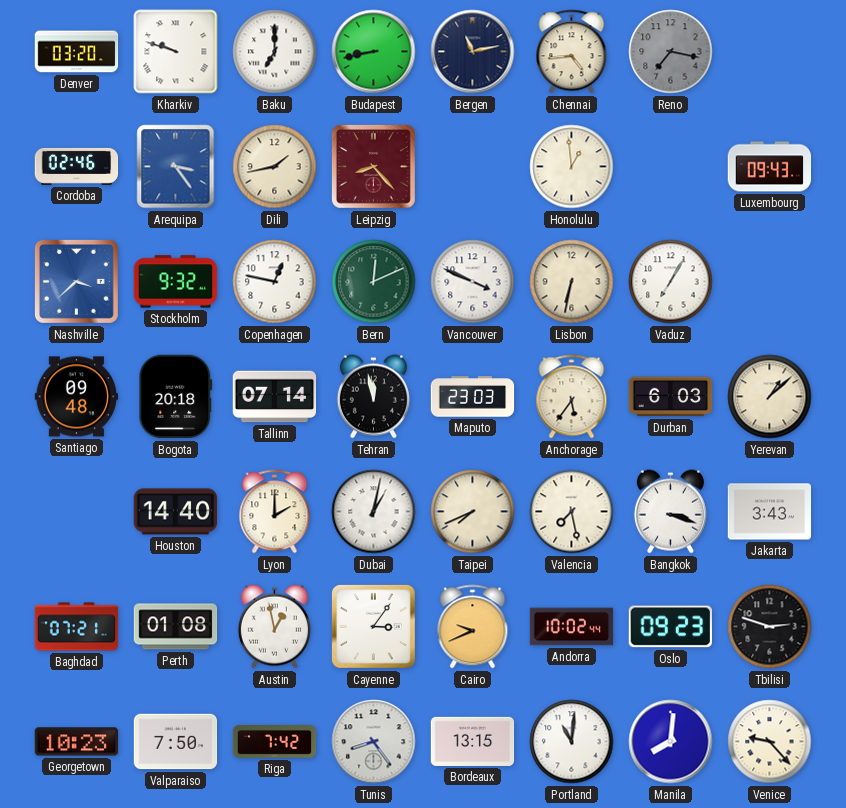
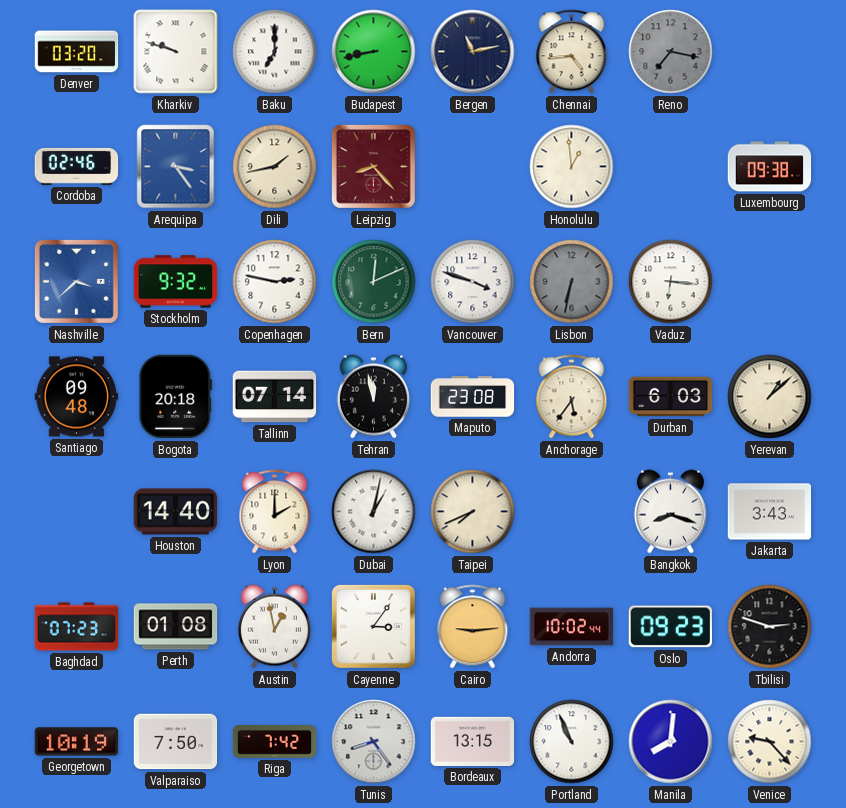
Luxembourg: 09:43 -> 09:38
Copenhagen: 12:47 -> 2:47
Vancouver: 3:49 -> 3:48
Lisbon dial: cream -> grey
Vaduz: 7:05 -> 6:16
Maputo: 23:03 -> 23:08
Valencia: 7:28 -> none
Bangkok: 3:18 -> 8:18
Baghdad: 07:21 -> 07:23
Cairo: 9:41 -> 9:14
Georgetown: 10:23 -> 10:19
Portland: 11:01 -> 10:56
